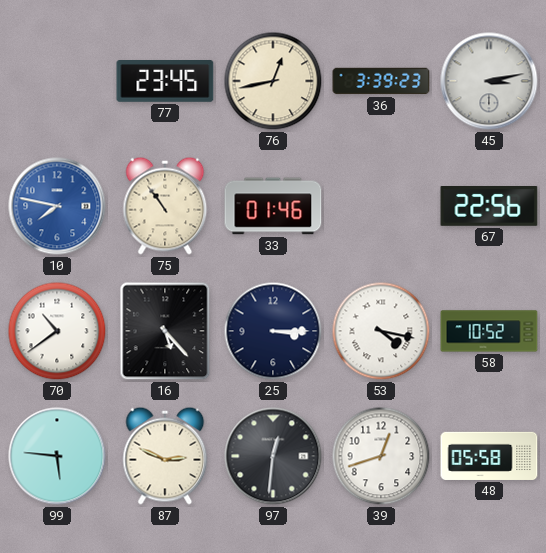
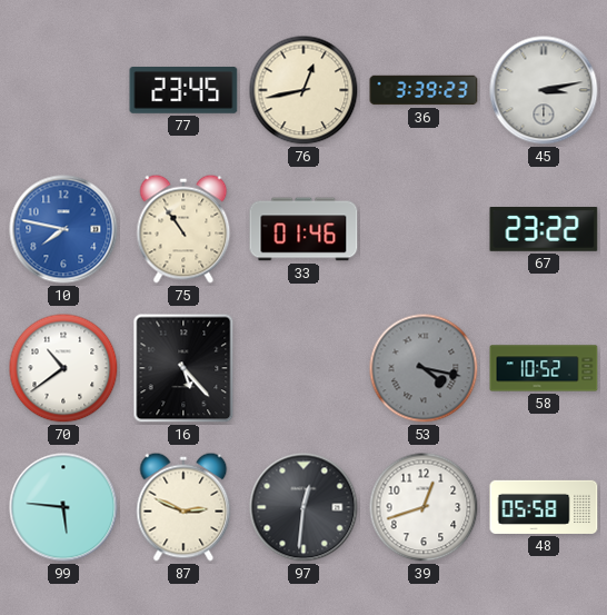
67: 22:56 -> 23:22
25: 3:15 -> none
53 dial: white -> grey
